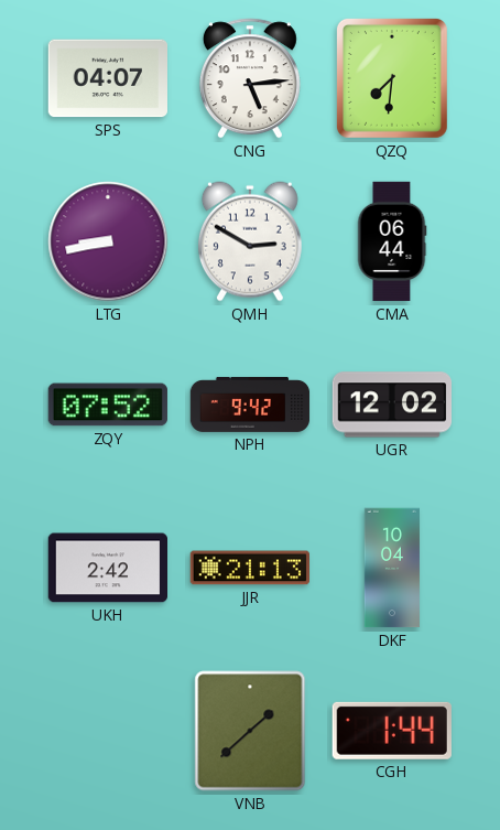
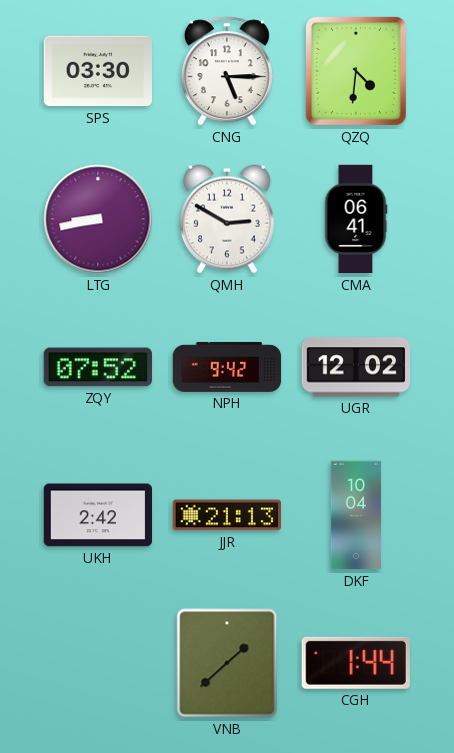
SPS: 04:07 -> 03:30
CNG: 5:14 -> 5:15
QZQ: 7:31 -> 4:31
CMA: 06:44 -> 06:41
